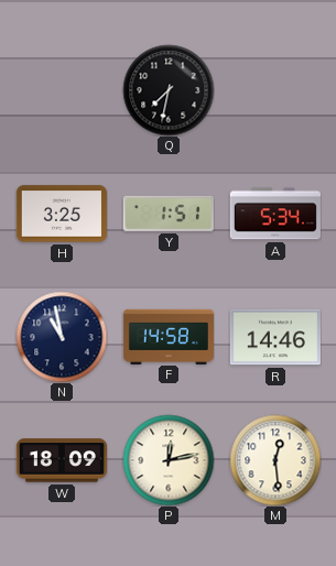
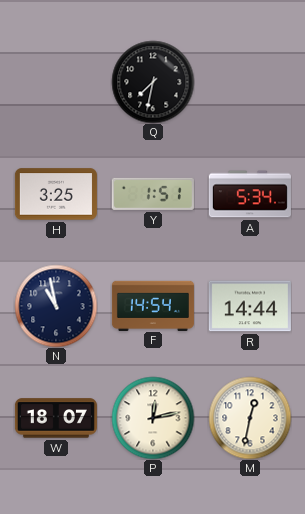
F: 14:58 -> 14:54
R: 14:46 -> 14:44
W: 18:09 -> 18:07
M: 12:29 -> 12:32
